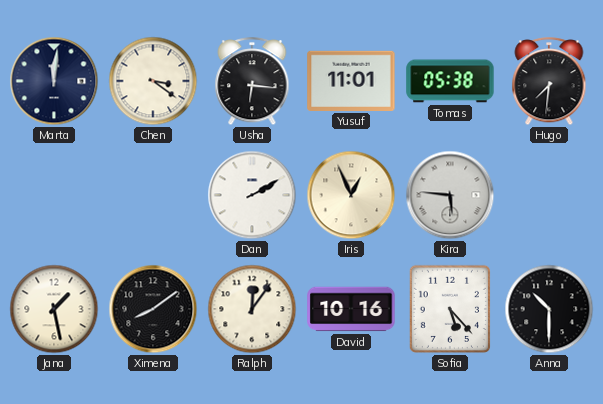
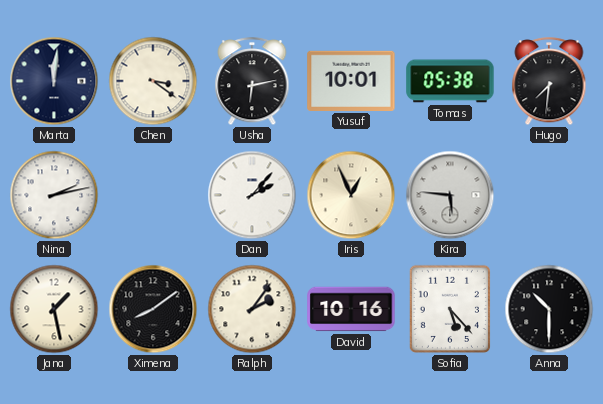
Usha: 6:16 -> 6:13
Yusuf: 11:01 -> 10:01
Nina: none -> 2:13
Dan: 2:10 -> 2:07
Ralph: 12:06 -> 2:06
